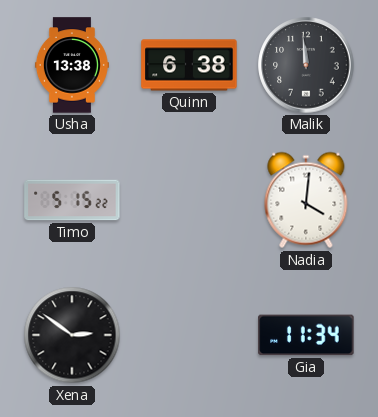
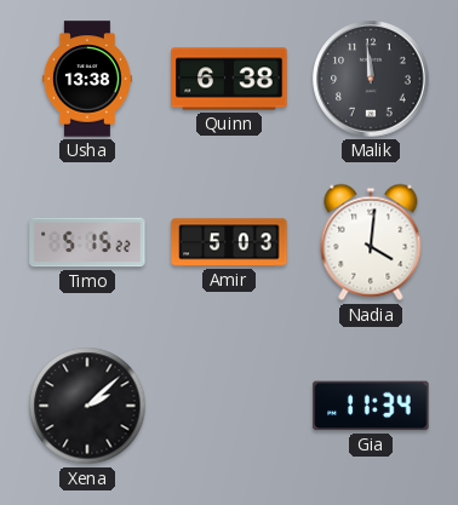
Amir: none -> 5:03
Xena: 2:51 -> 2:08
